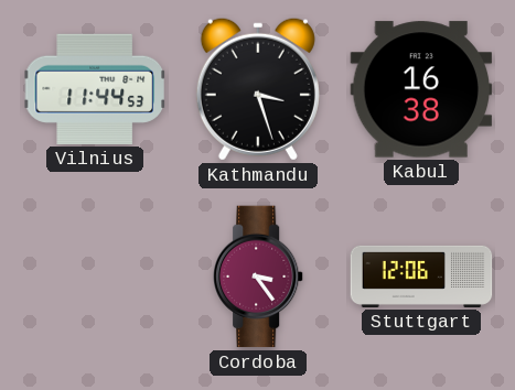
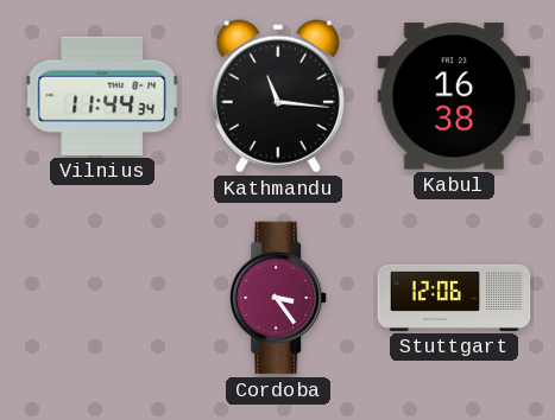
Vilnius: 11:44:53 -> 11:44:34
Kathmandu: 3:27 -> 11:16
